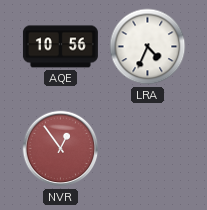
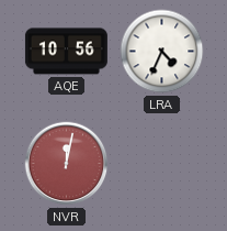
NVR: 12:54 -> 12:02
